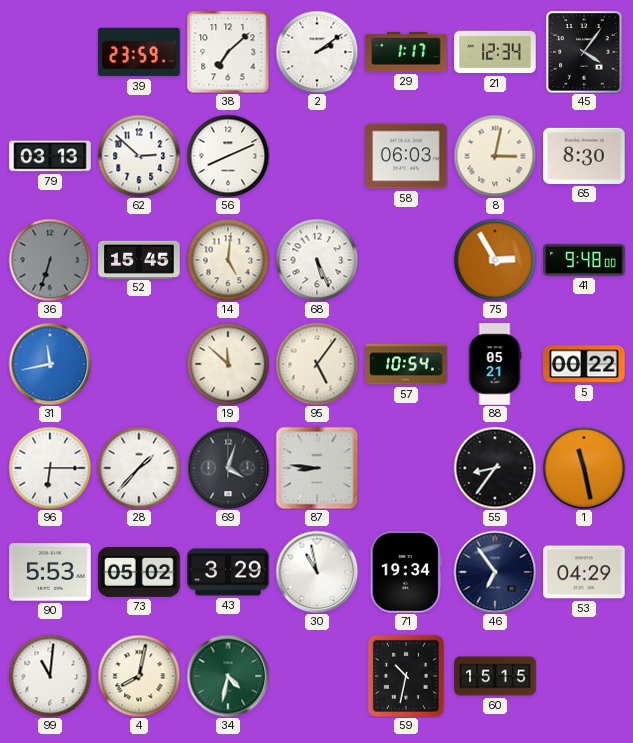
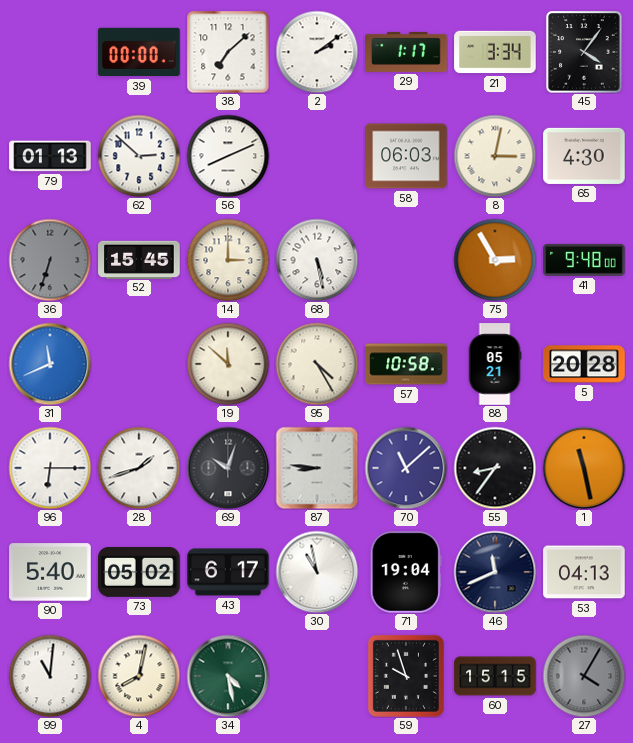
39: 23:59 -> 00:00
21: 12:34 -> 3:34
79: 03:13 -> 01:13
65: 8:30 -> 4:30
14: 5:01 -> 3:00
68: 5:26 -> 5:28
31: 11:43 -> 11:41
95: 5:06 -> 4:25
57: 10:54 -> 10:58
5: 00:22 -> 20:28
28: 1:37 -> 1:42
69: 4:03 -> 10:03
70: none -> 11:08
90: 5:53 -> 5:40
43: 3:29 -> 6:17
71: 19:34 -> 19:04
46: 6:54 -> 11:41
53: 04:29 -> 04:13
34: 4:32 -> 4:28
59: 10:32 -> 9:57
27: none -> 4:05
